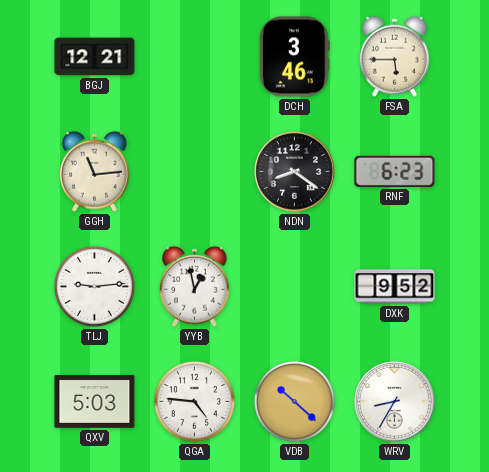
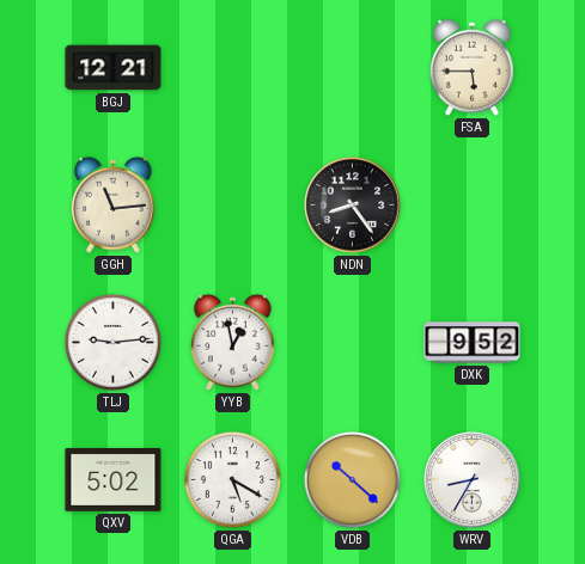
DCH: 3:46 -> none
NDN: 8:21 -> 8:24
RNF: 6:23 -> none
QXV: 5:03 -> 5:02
QGA: 4:46 -> 5:20
